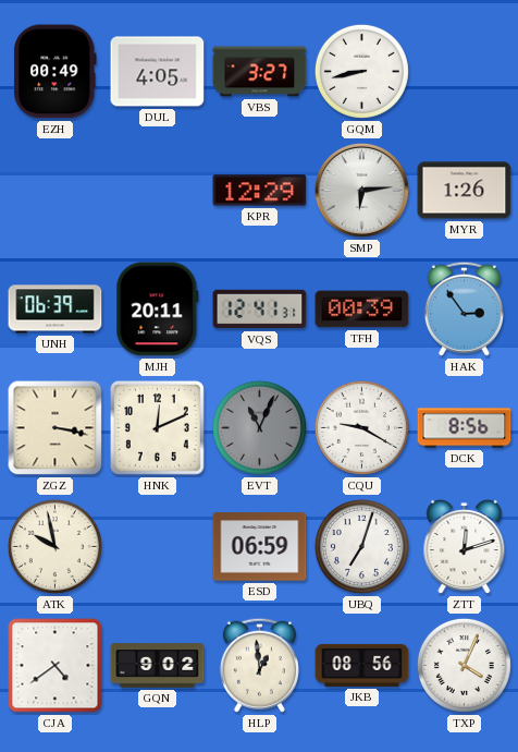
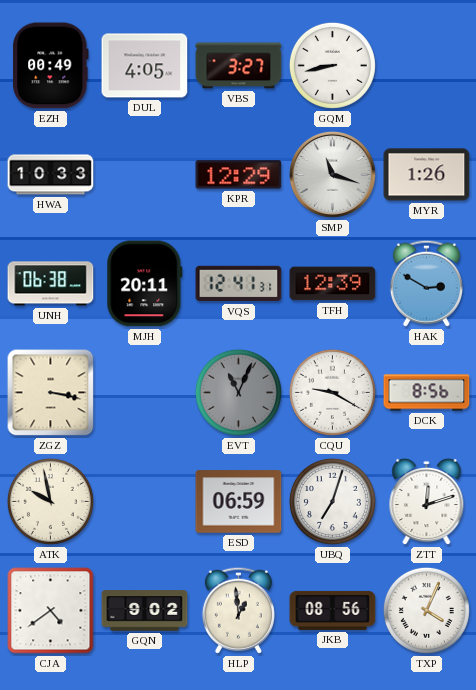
HWA: none -> 10:33
SMP: 6:14 -> 11:18
UNH: 06:39 -> 06:38
TFH: 00:39 -> 12:39
HAK: 2:54 -> 2:50
HNK: 12:11 -> none
